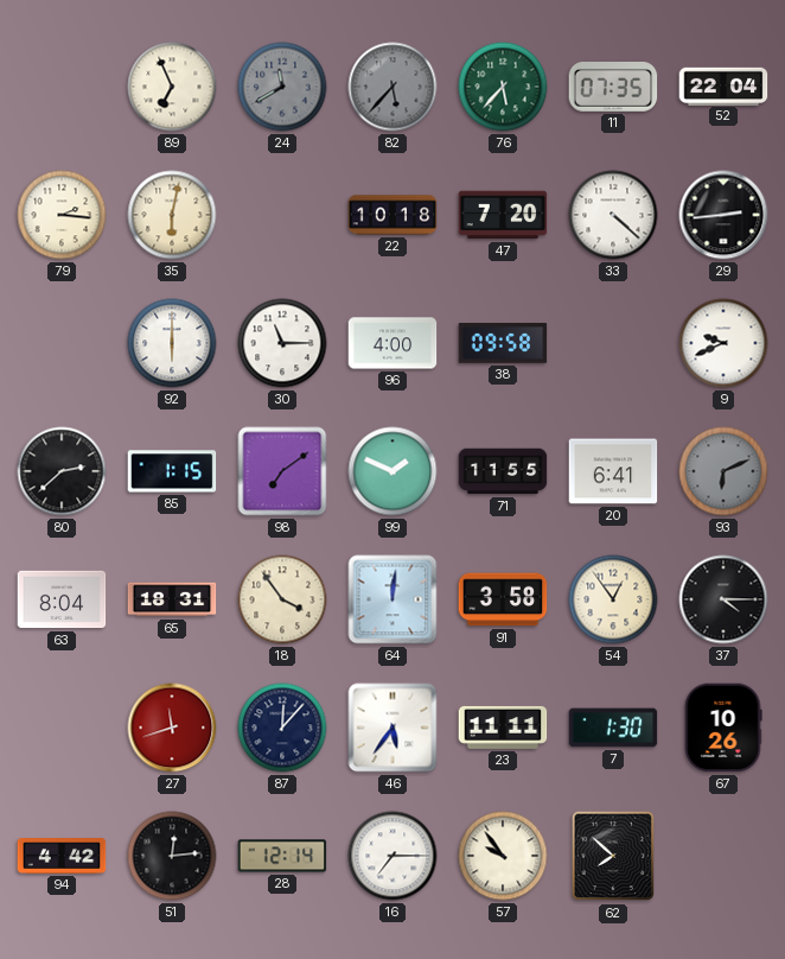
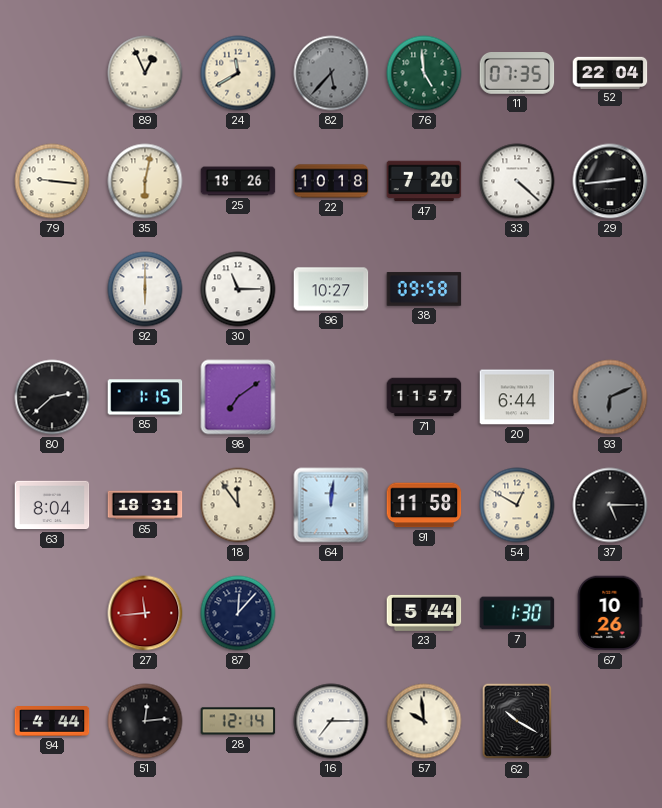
89: 6:56 -> 12:56
24 dial: grey -> cream
76: 5:37 -> 4:59
79: 2:16 -> 9:16
25: none -> 18:26
96: 4:00 -> 10:27
9: 9:41 -> none
99: 1:49 -> none
71: 11:55 -> 11:57
20: 6:41 -> 6:44
18: 3:54 -> 11:54
91: 3:58 -> 11:58
54: 12:54 -> 12:50
37: 4:15 -> 5:15
27: 11:42 -> 11:44
46: 5:36 -> none
23: 11:11 -> 5:44
94: 4:42 -> 4:44
57: 9:54 -> 9:59
62: 7:52 -> 10:20
